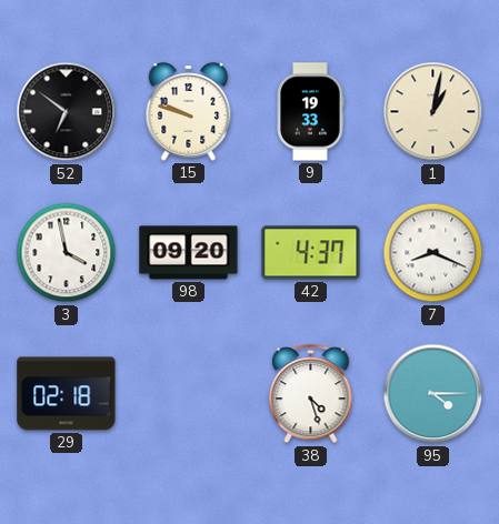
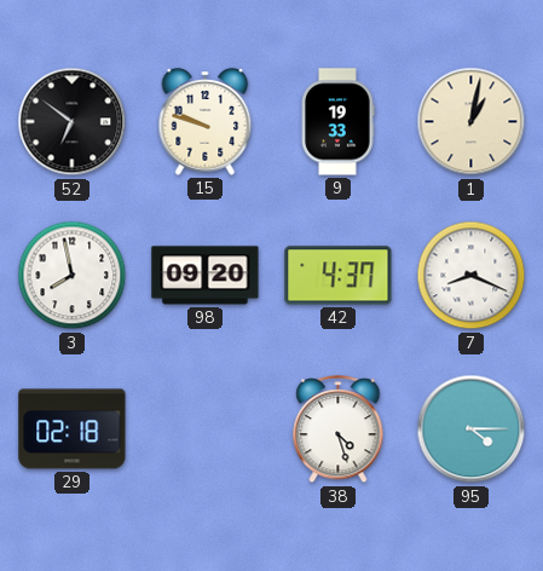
3: 3:58 -> 7:58
